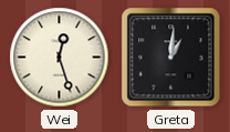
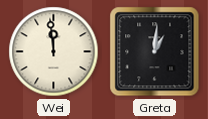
Wei: 12:27 -> 11:59
